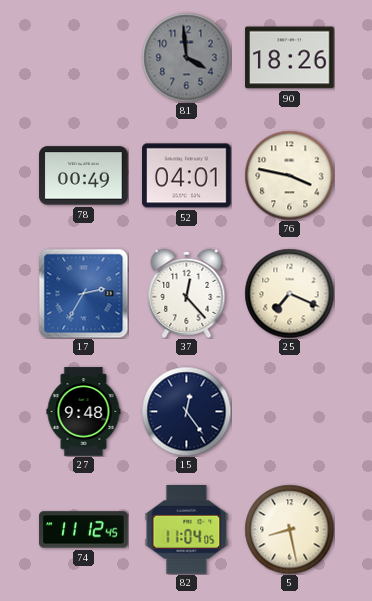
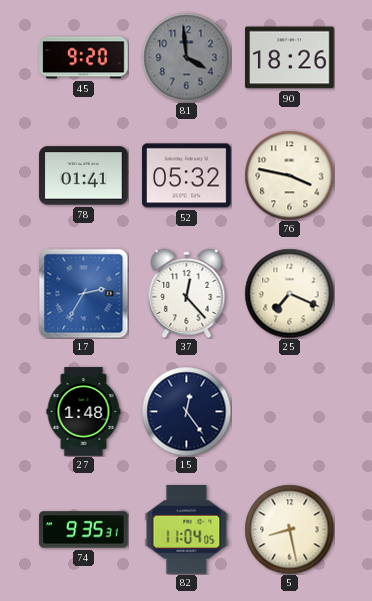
45: none -> 9:20
78: 00:49 -> 01:41
52: 04:01 -> 05:32
27: 9:48 -> 1:48
74: 11:12 -> 9:35
